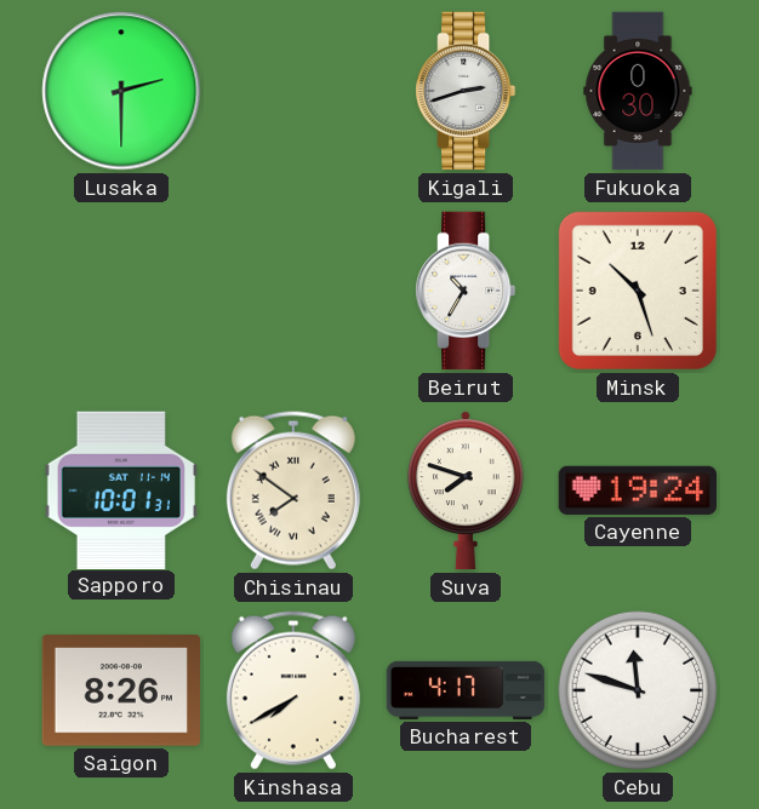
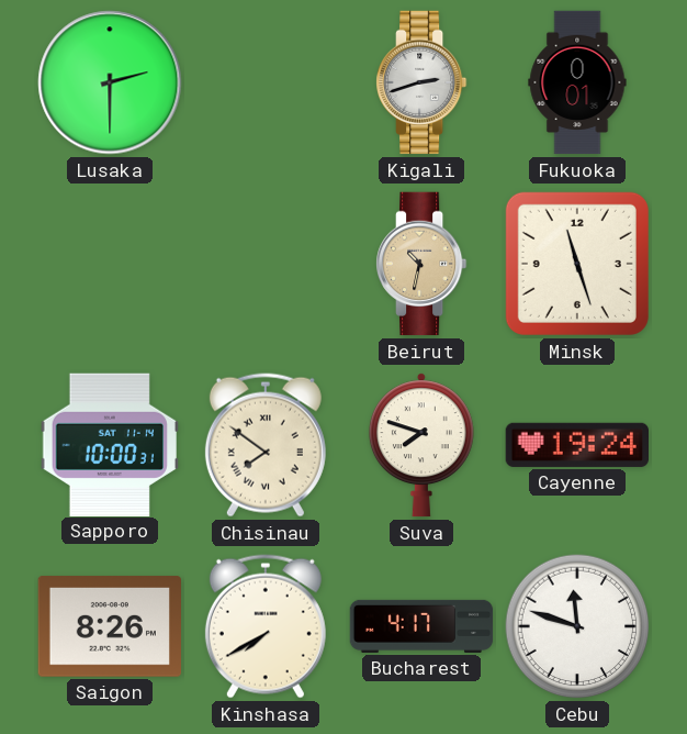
Fukuoka: 0:30 -> 0:01
Beirut: 10:35 -> 10:32
Beirut dial: white -> champagne
Minsk: 10:27 -> 11:27
Sapporo: 10:01 -> 10:00
